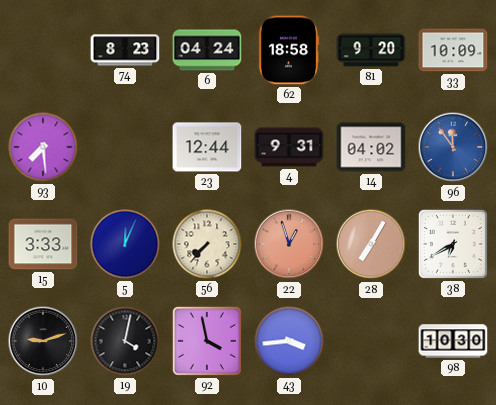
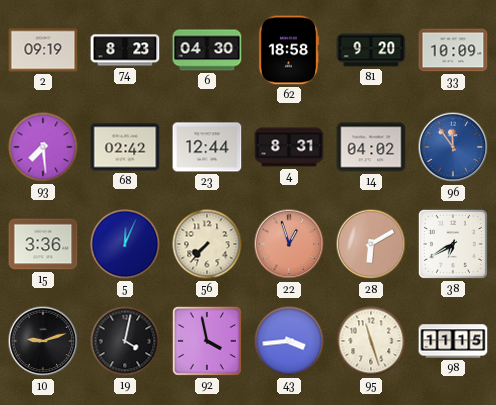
2: none -> 09:19
6: 04:24 -> 04:30
68: none -> 02:42
4: 9:31 -> 8:31
15: 3:33 -> 3:36
28: 7:05 -> 6:10
95: none -> 11:27
98: 10:30 -> 11:15
